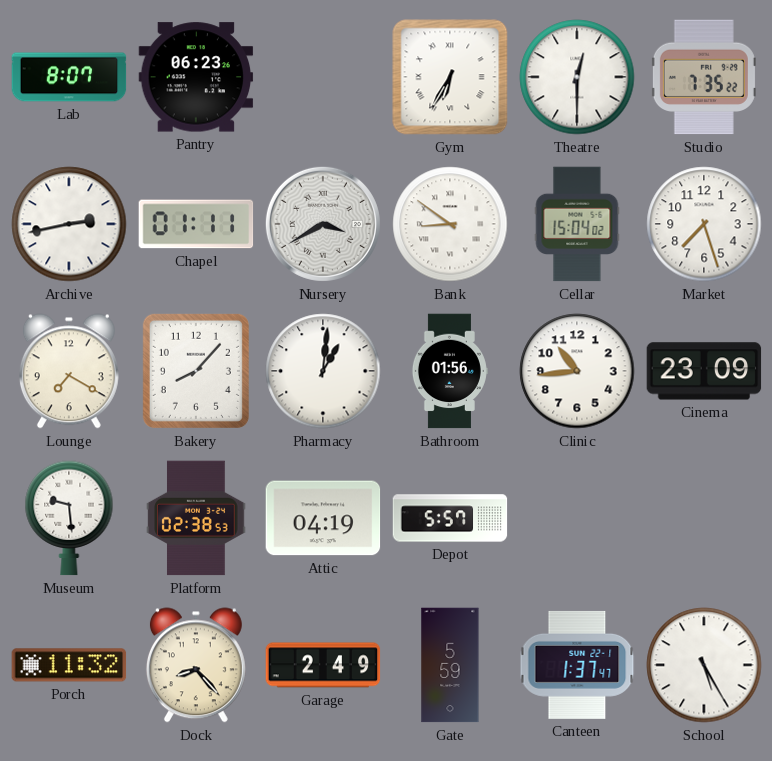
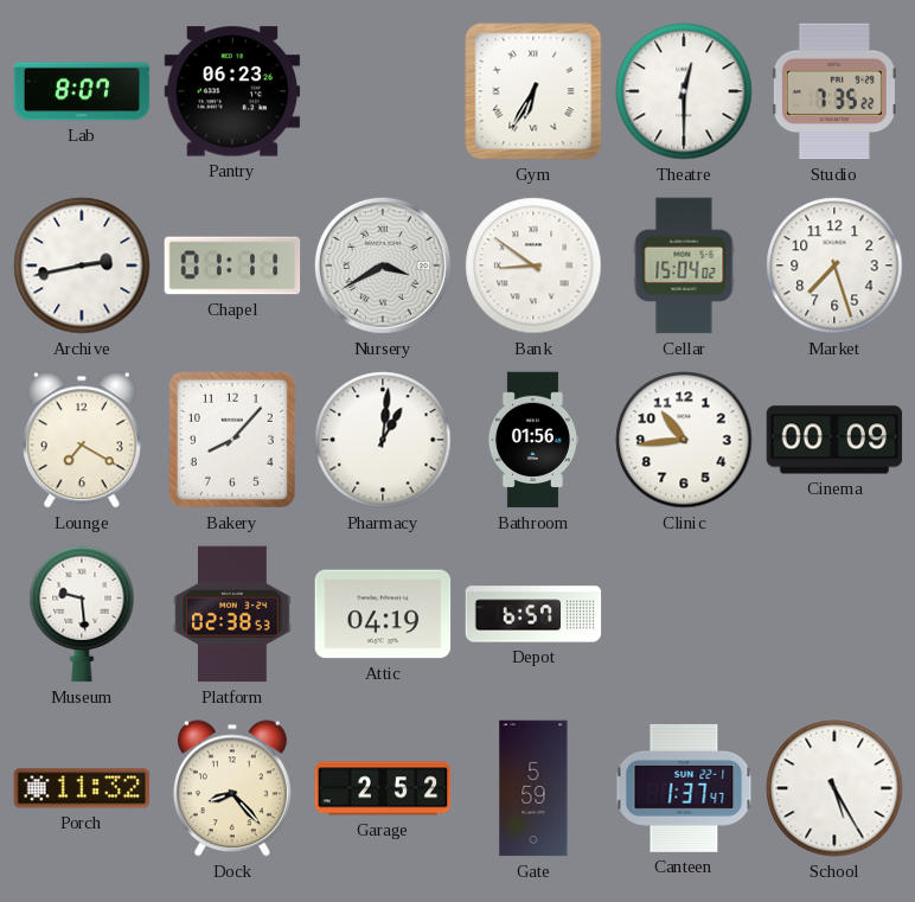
Cinema: 23:09 -> 00:09
Depot: 5:57 -> 6:57
Garage: 2:49 -> 2:52
